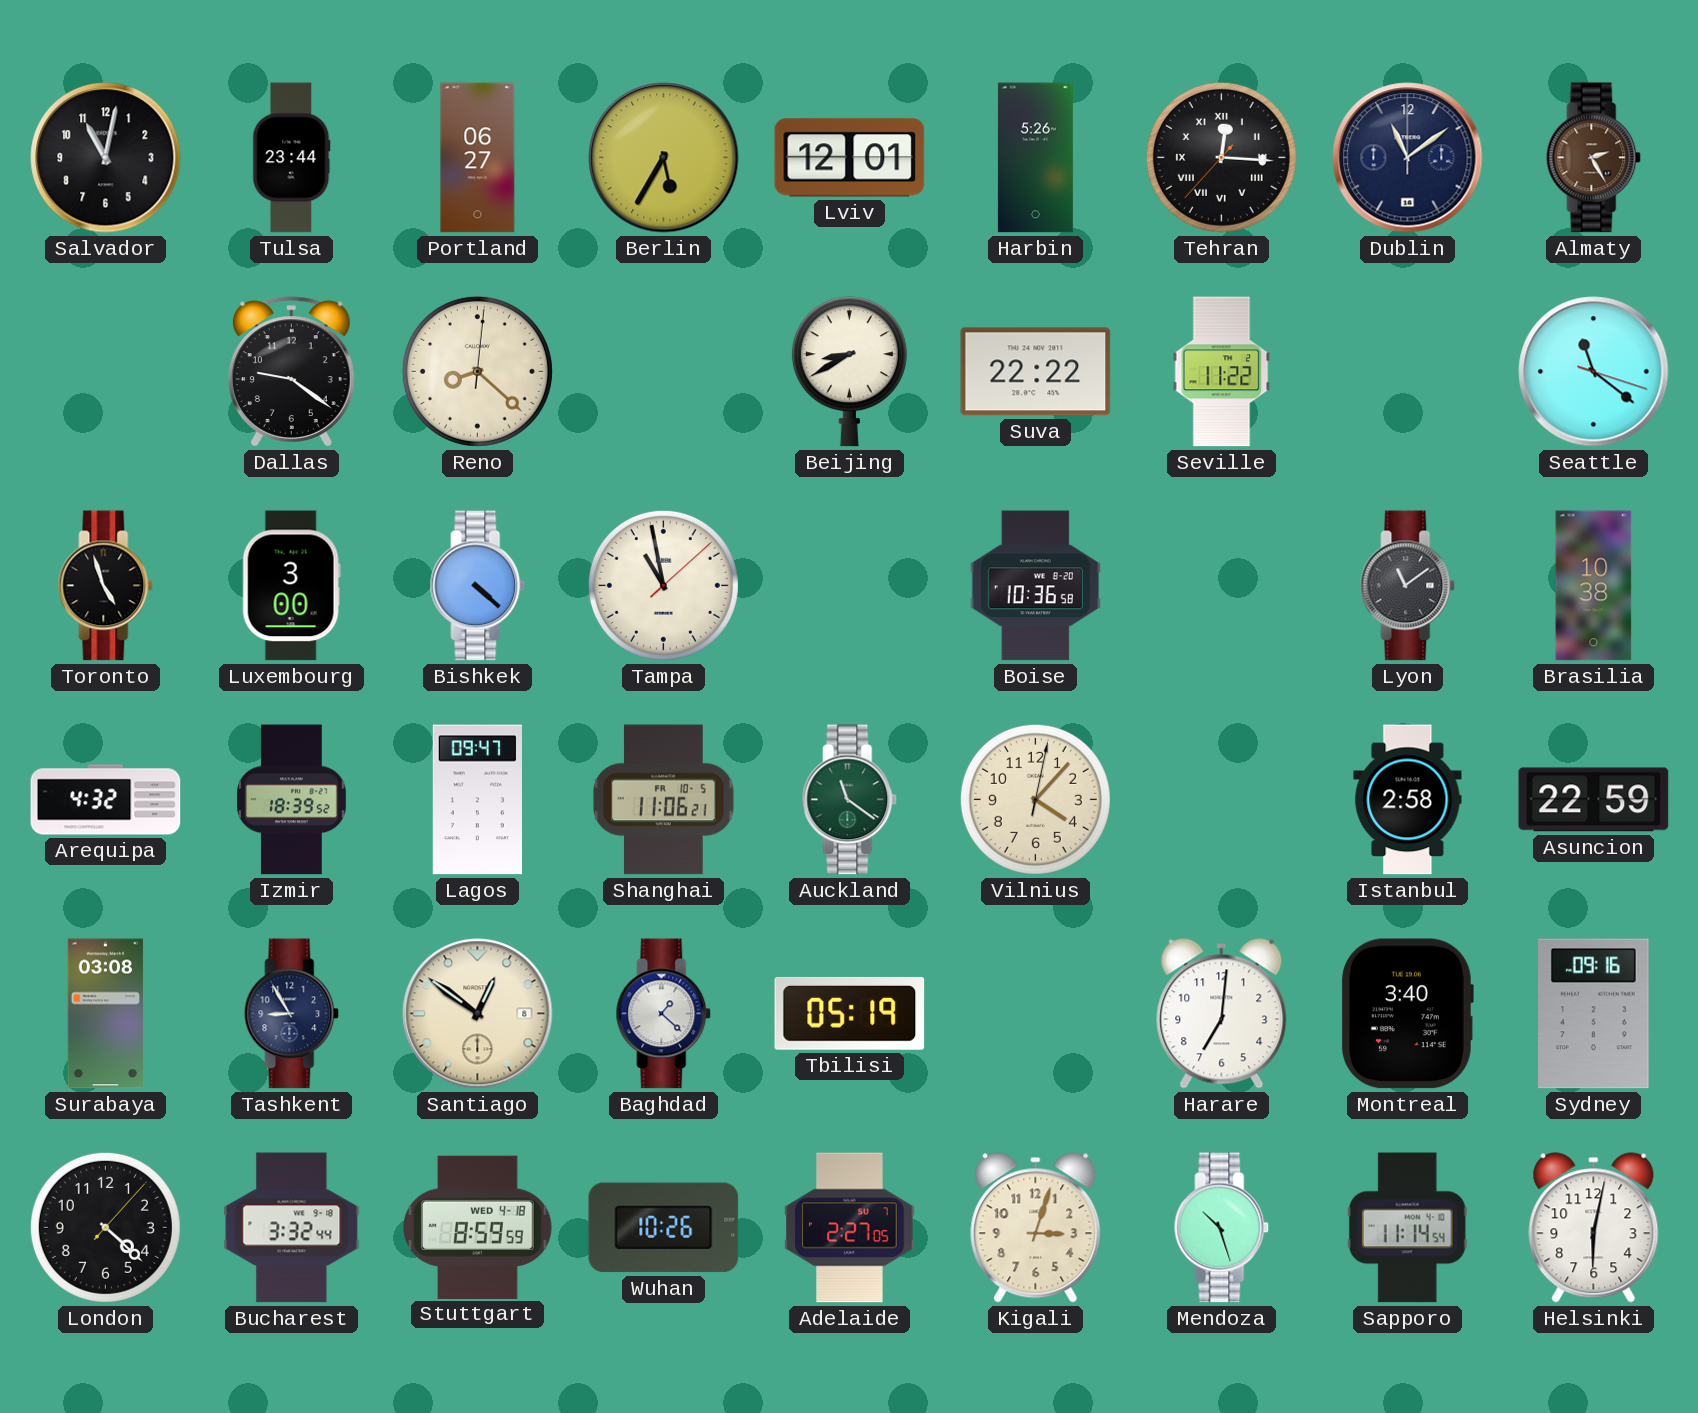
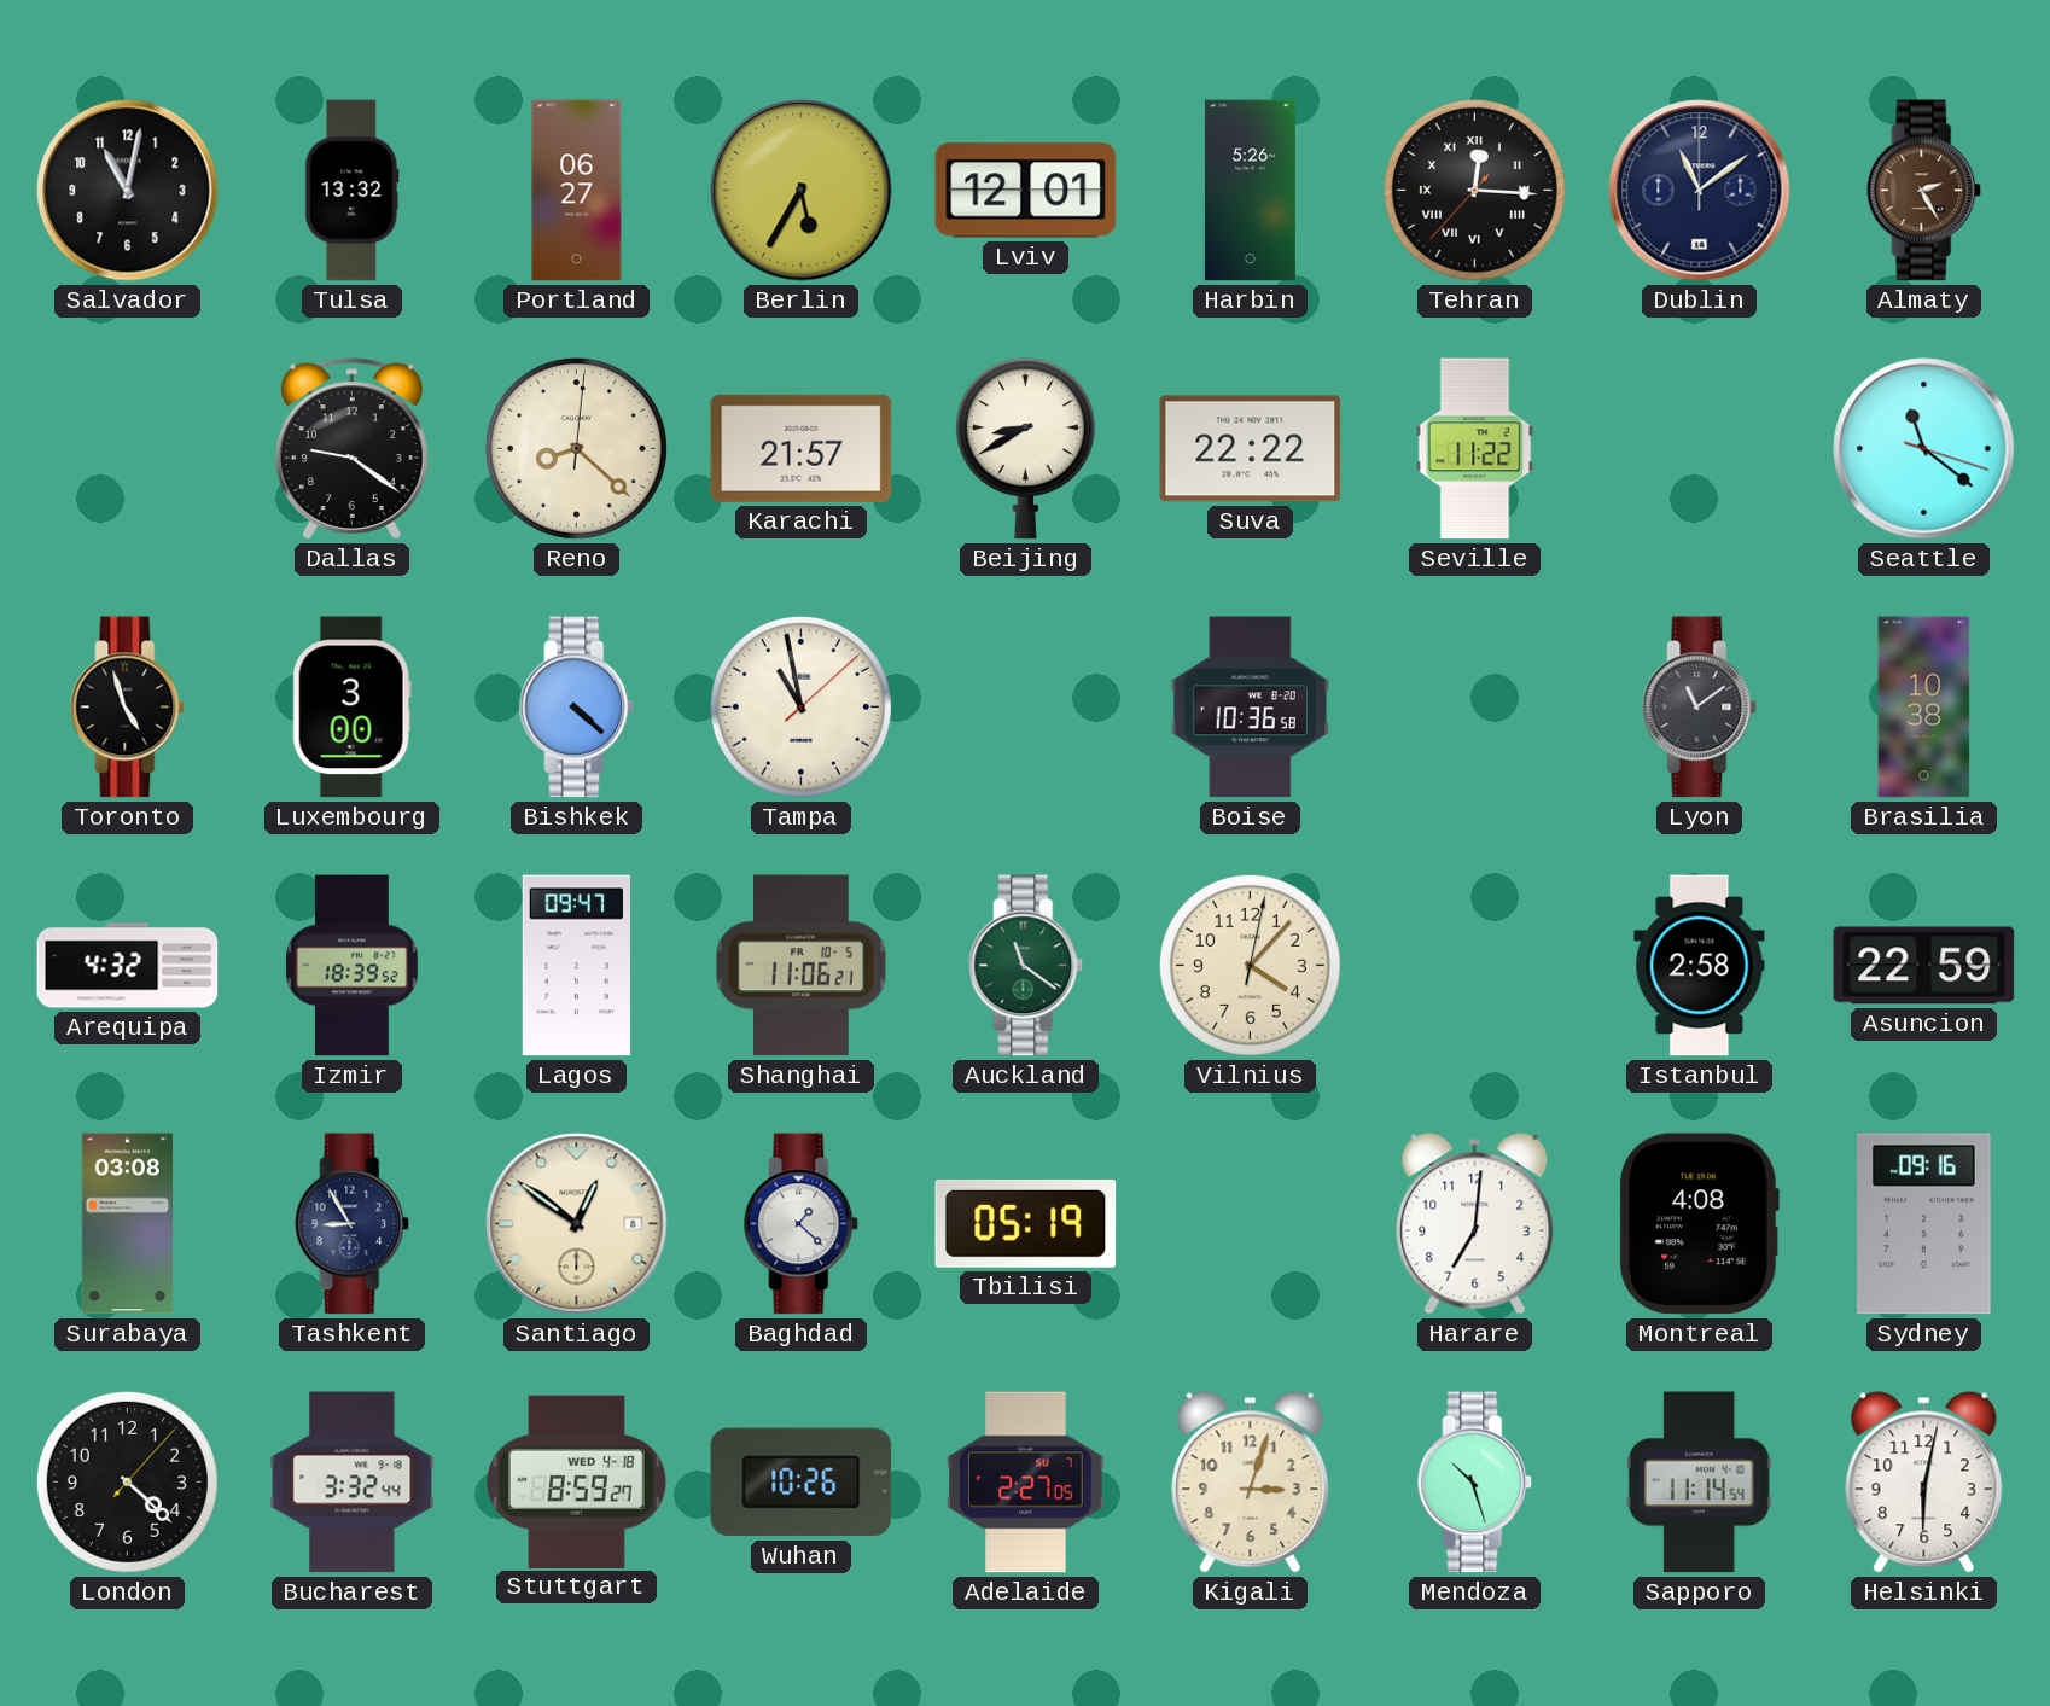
Tulsa: 23:44 -> 13:32
Karachi: none -> 21:57
Montreal: 3:40 -> 4:08
Stuttgart: 8:59:59 -> 8:59:27
